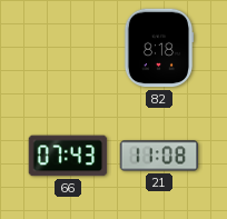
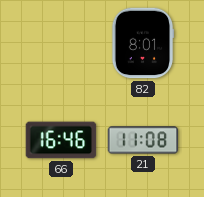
82: 8:18 -> 8:01
66: 07:43 -> 16:46
